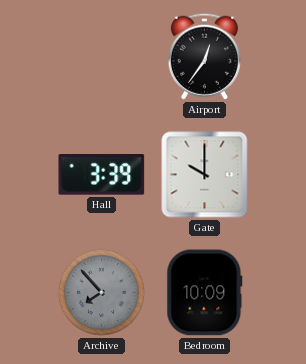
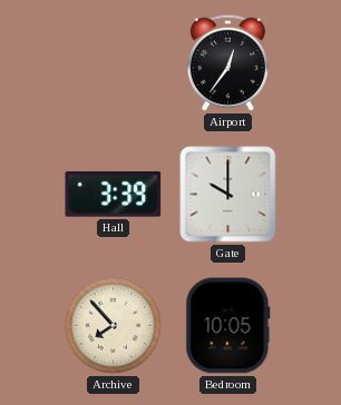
Archive dial: grey -> cream
Bedroom: 10:09 -> 10:05
